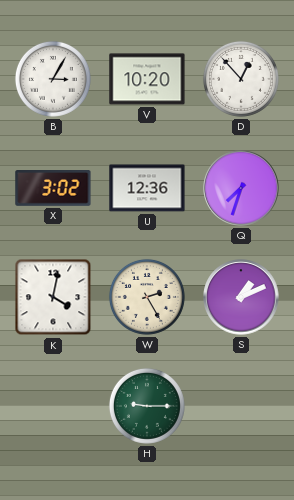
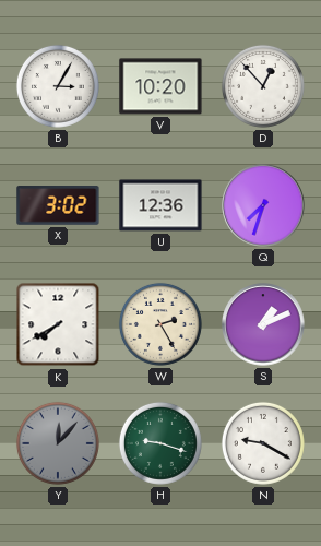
K: 4:02 -> 7:40
Y: none -> 12:07
H: 9:15 -> 9:18
N: none -> 9:20
